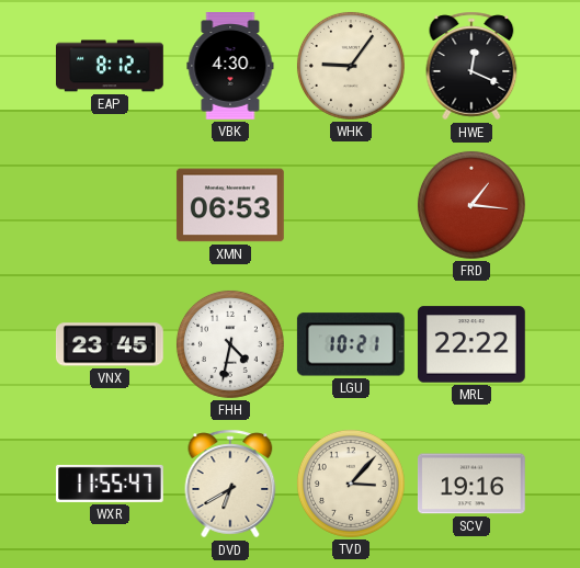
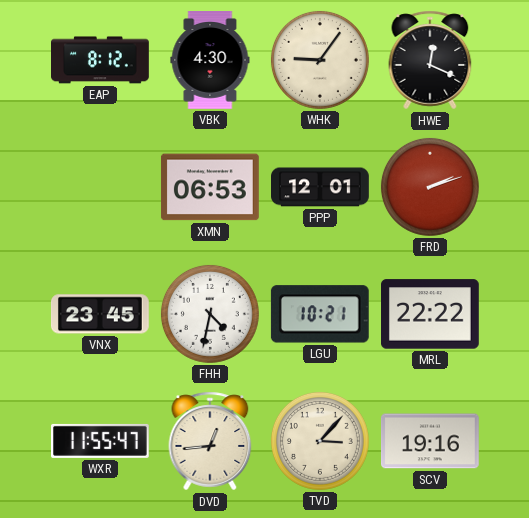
PPP: none -> 12:01
FRD: 1:16 -> 2:12
DVD: 6:40 -> 12:44
